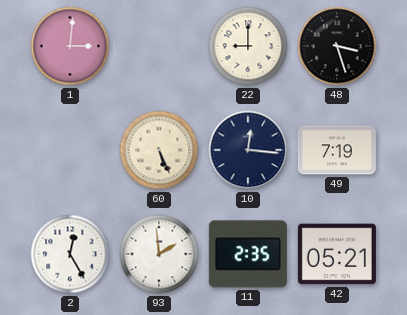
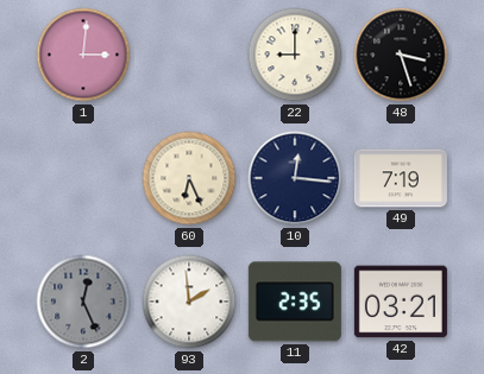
60: 5:26 -> 6:26
2: 12:25 -> 12:26
2 dial: white -> grey
42: 05:21 -> 03:21
